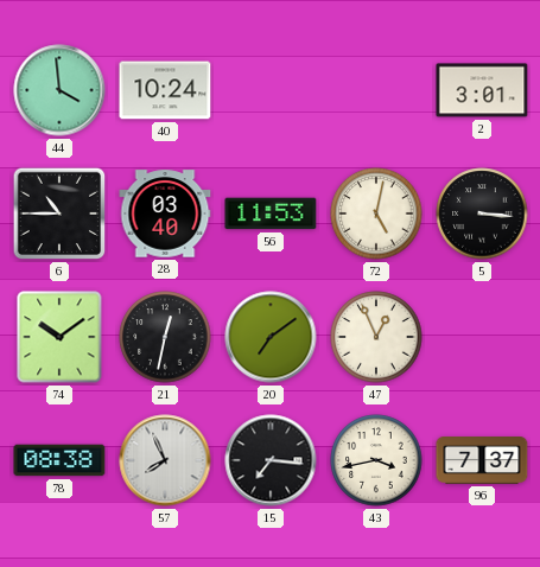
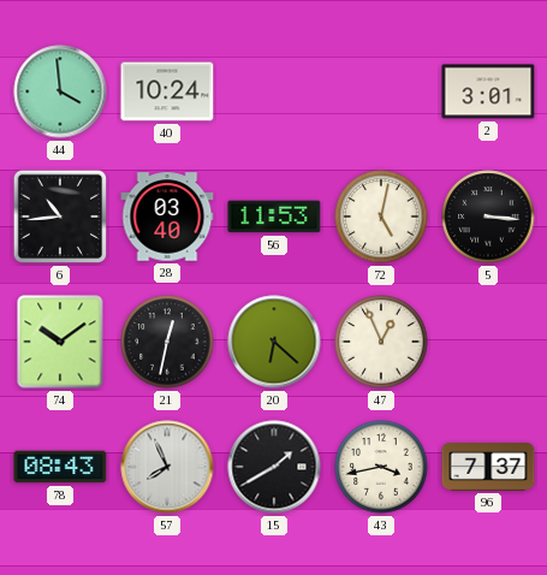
6: 10:45 -> 10:44
20: 7:09 -> 6:22
78: 08:38 -> 08:43
15: 7:16 -> 1:40
